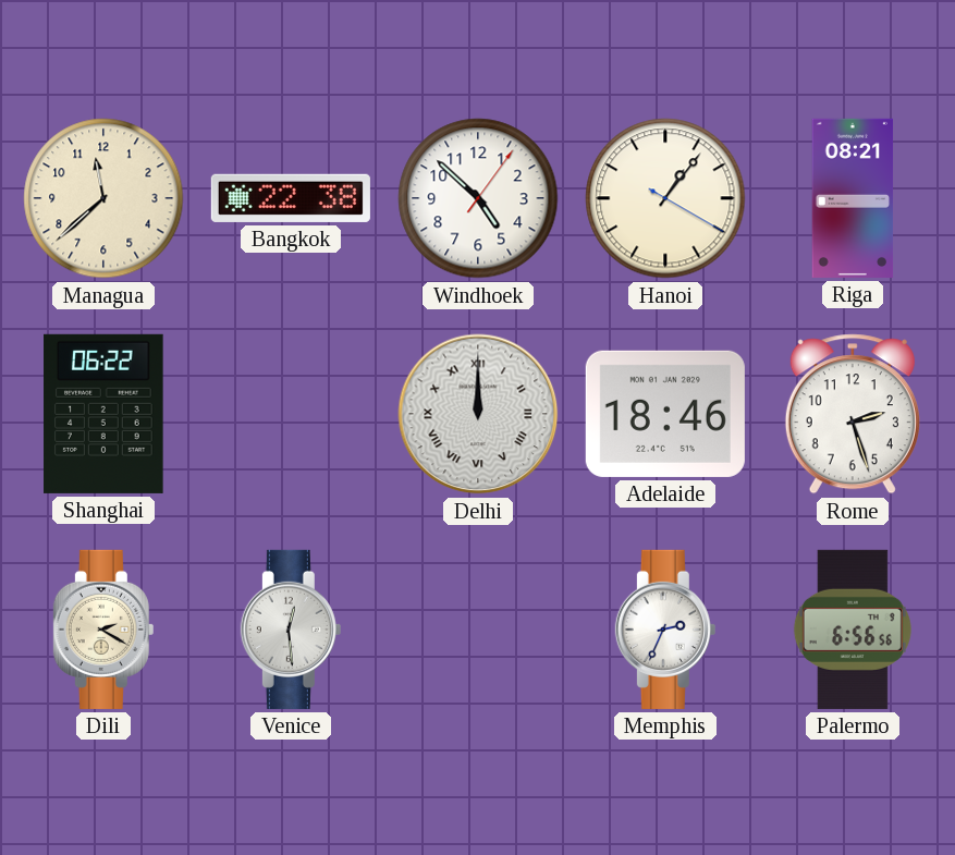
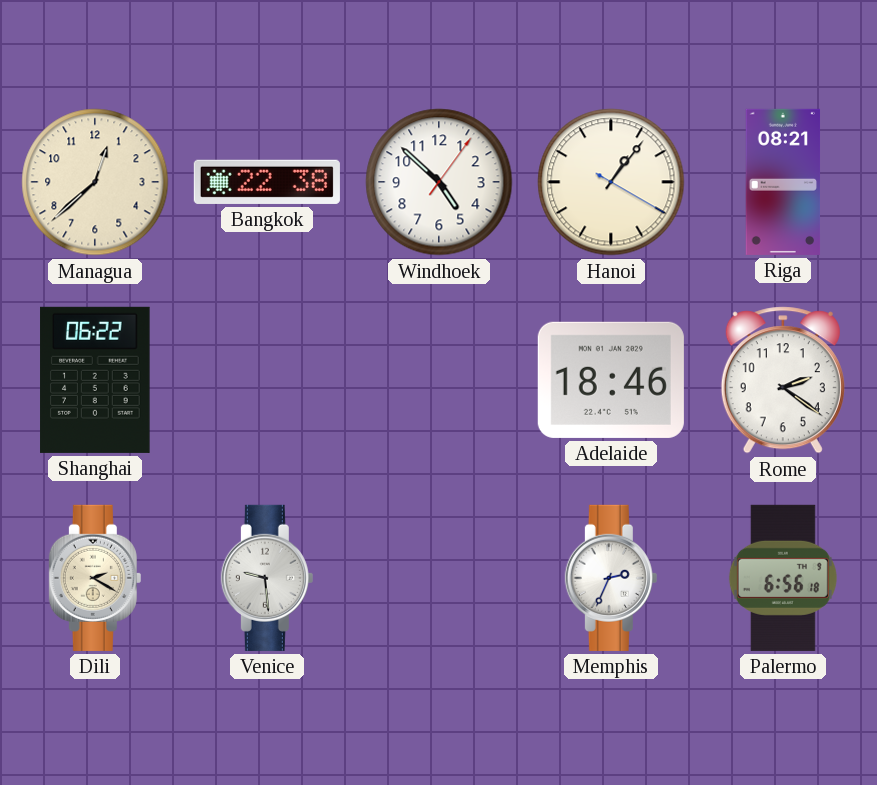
Managua: 11:38 -> 12:38
Delhi: 12:00 -> none
Rome: 2:27 -> 2:21
Venice: 12:29 -> 9:29
Palermo: 6:56:56 -> 6:56:18
